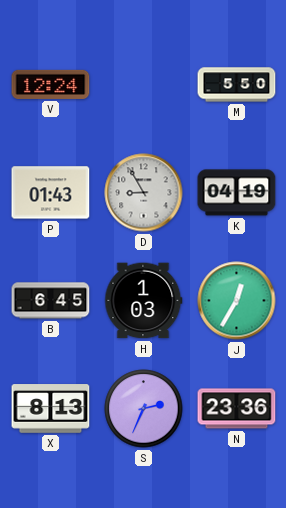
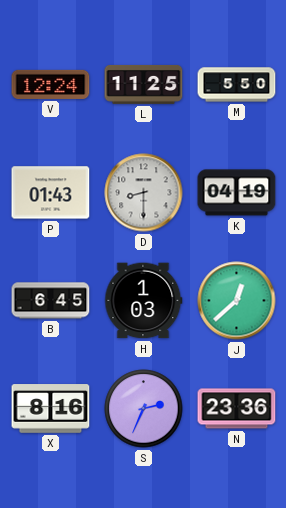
L: none -> 11:25
D: 8:55 -> 8:30
J: 12:35 -> 12:38
X: 8:13 -> 8:16
